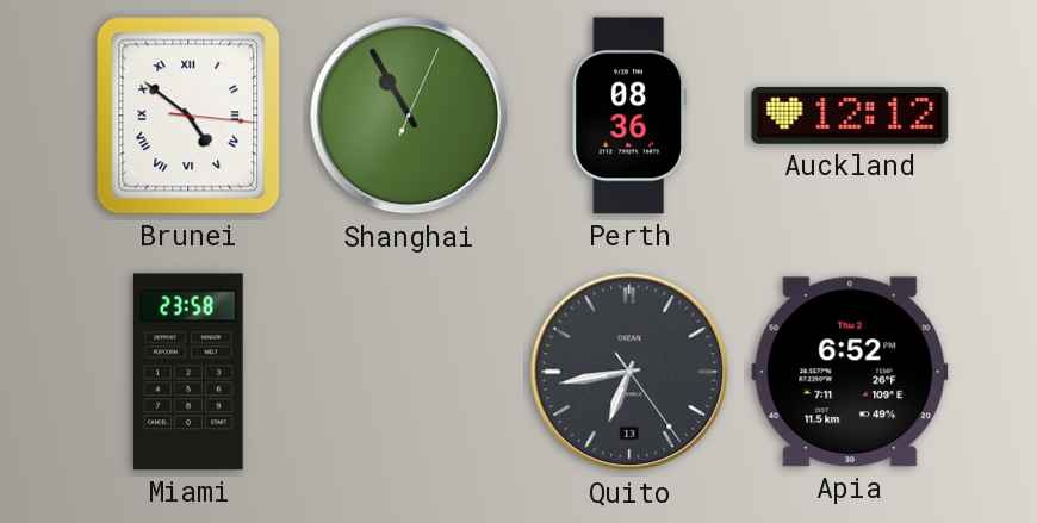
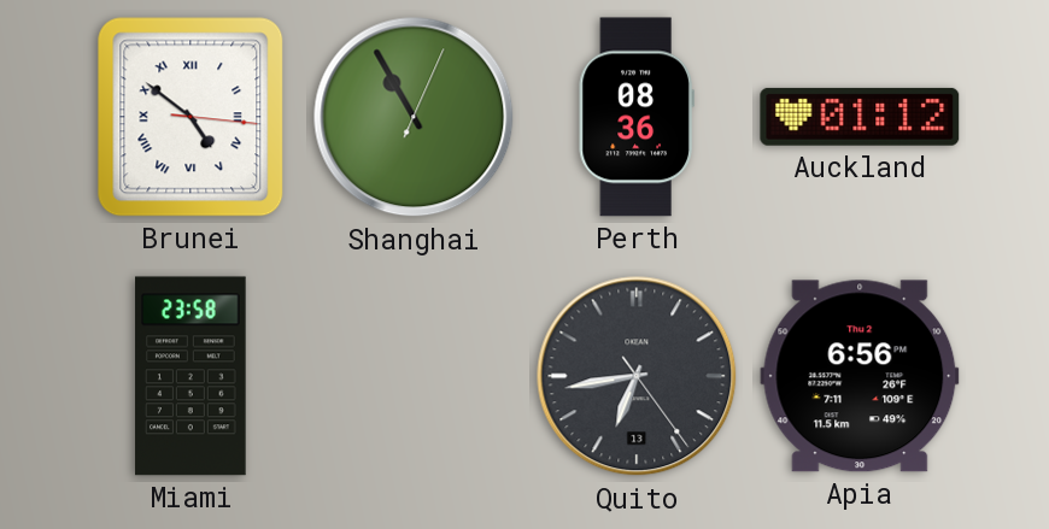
Auckland: 12:12 -> 01:12
Apia: 6:52 -> 6:56
